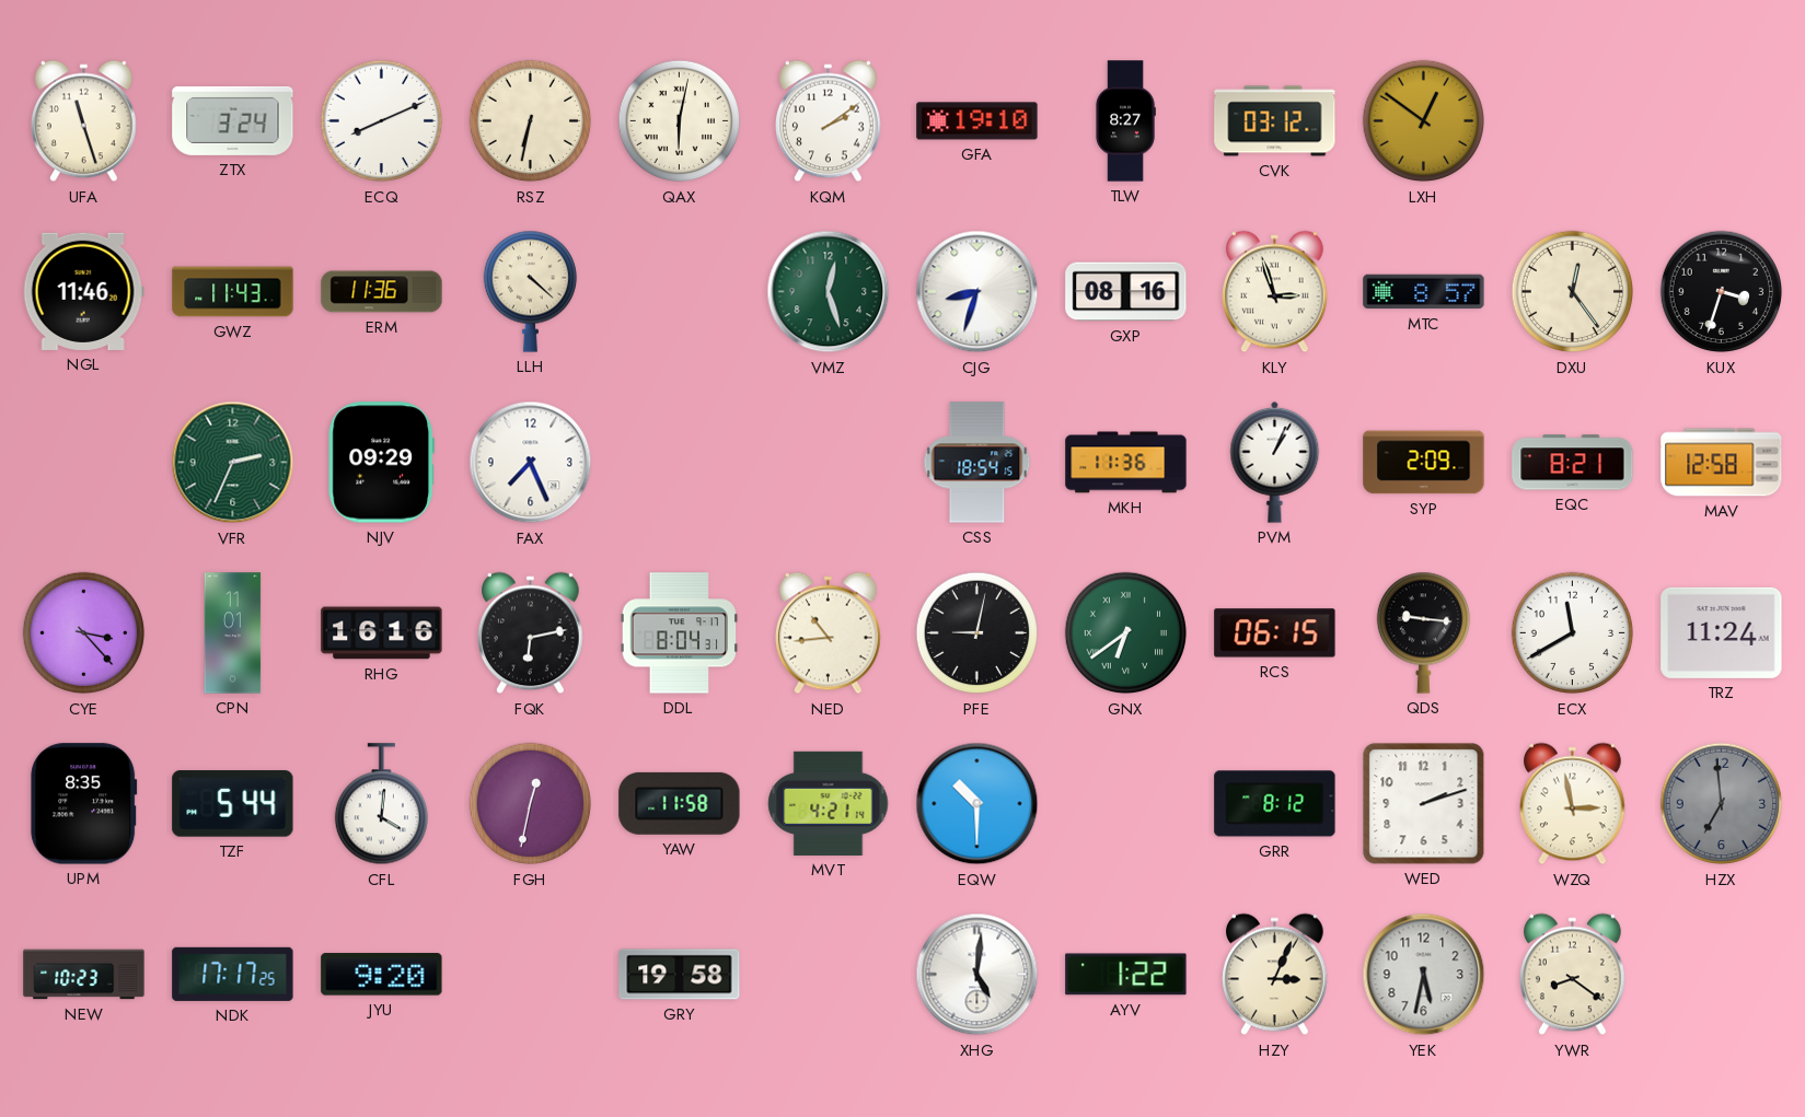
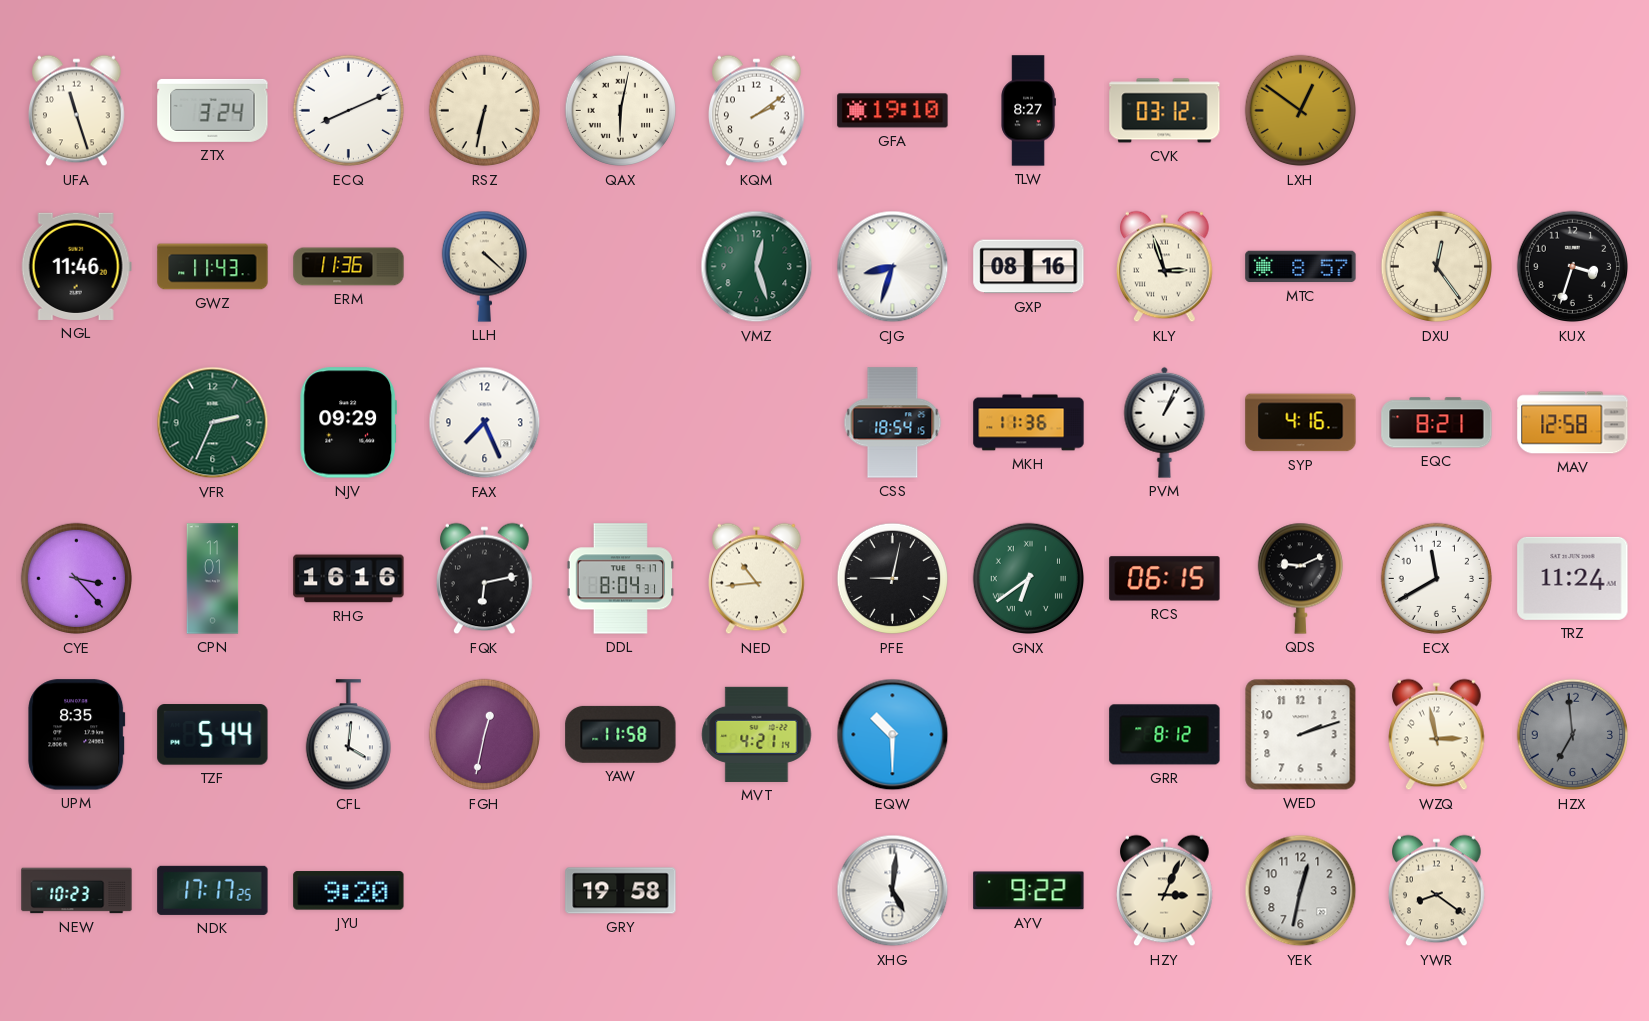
SYP: 2:09 -> 4:16
QDS: 9:16 -> 9:11
AYV: 1:22 -> 9:22
YEK: 5:32 -> 12:32
